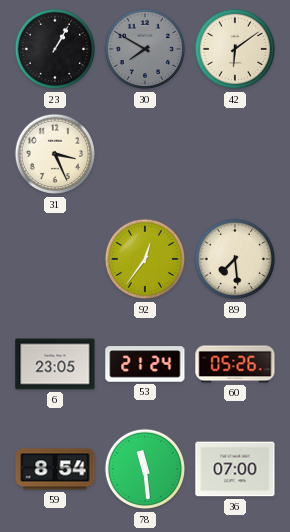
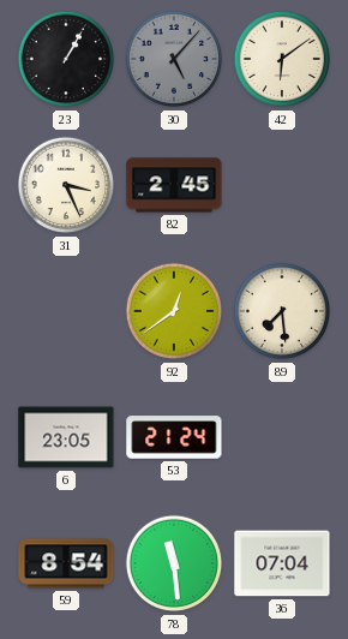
30: 7:50 -> 5:07
82: none -> 2:45
92: 12:36 -> 12:39
60: 05:26 -> none
36: 07:00 -> 07:04
